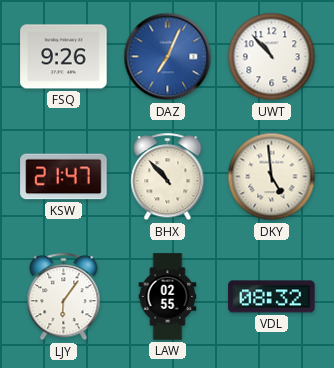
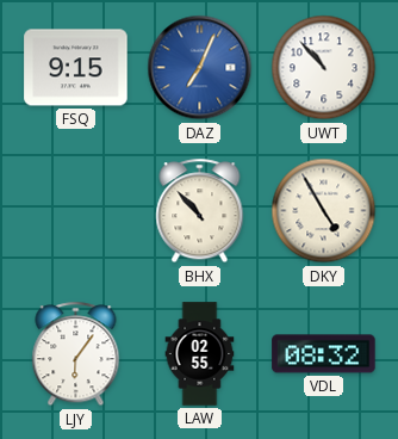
FSQ: 9:26 -> 9:15
KSW: 21:47 -> none
DKY: 4:59 -> 4:55
